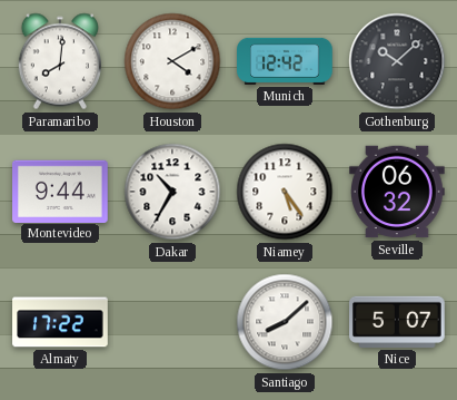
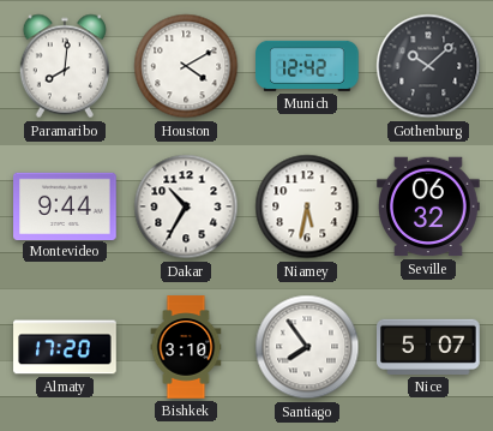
Niamey: 5:24 -> 5:32
Almaty: 17:22 -> 17:20
Bishkek: none -> 3:10
Santiago: 8:08 -> 7:54
